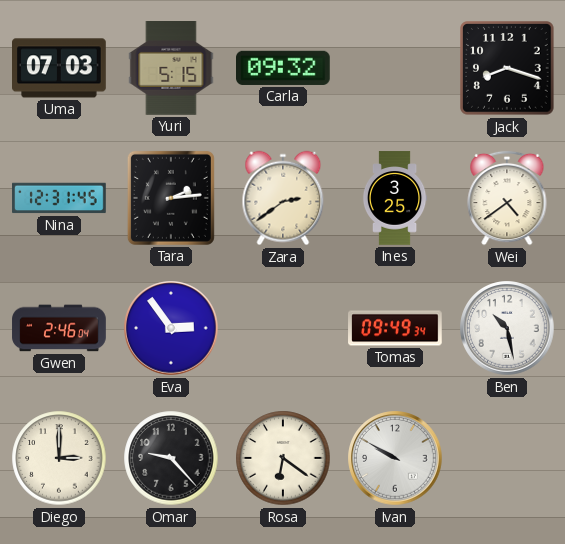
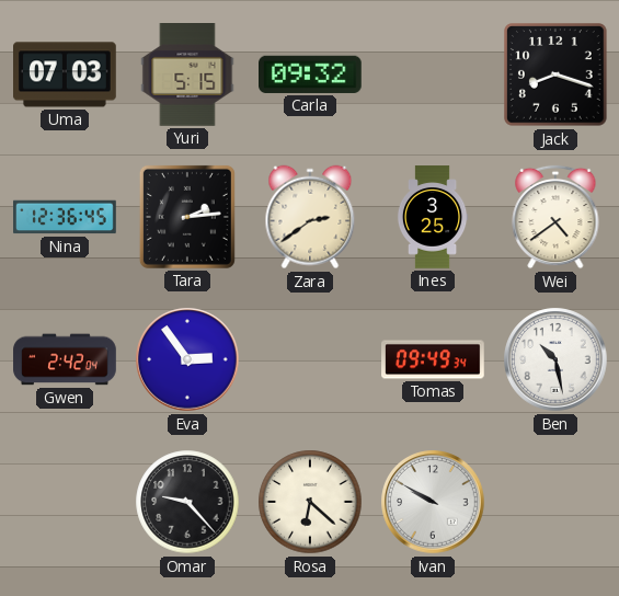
Nina: 12:31 -> 12:36
Gwen: 2:46 -> 2:42
Diego: 3:00 -> none
Rosa: 6:21 -> 6:22
